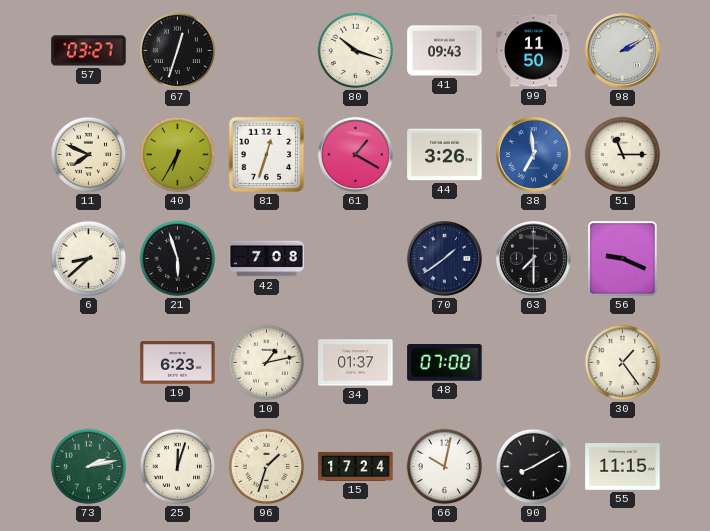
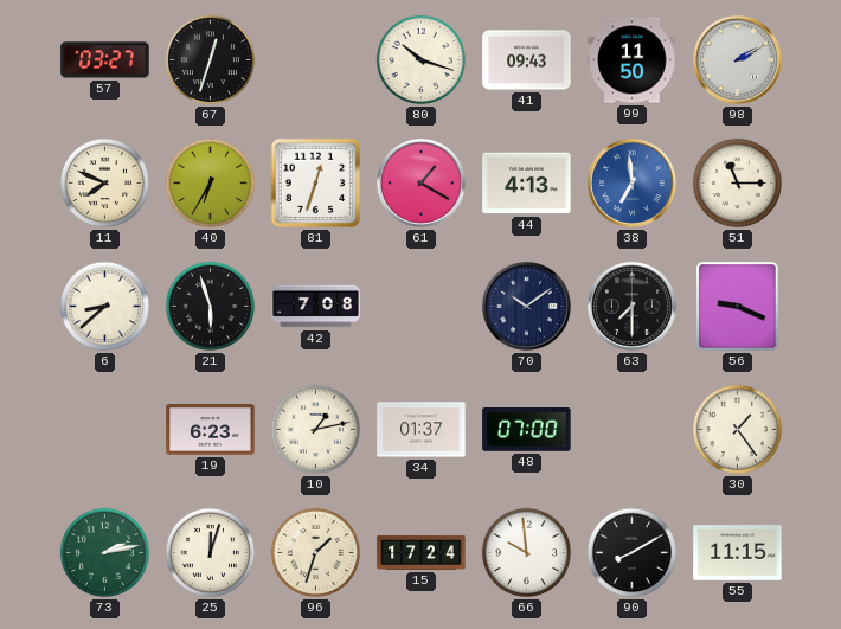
44: 3:26 -> 4:13
70: 1:39 -> 10:09
66: 10:02 -> 9:59
